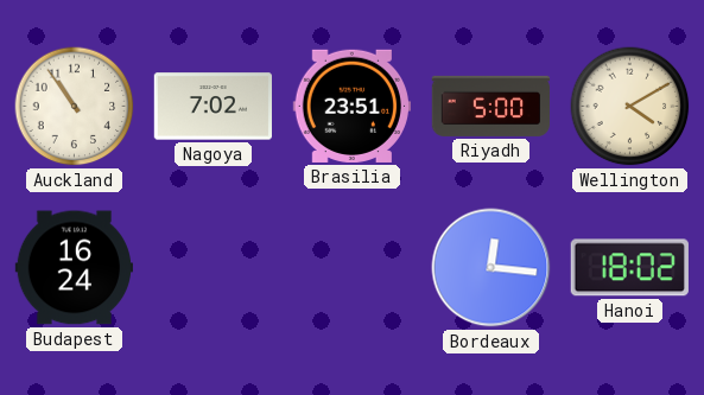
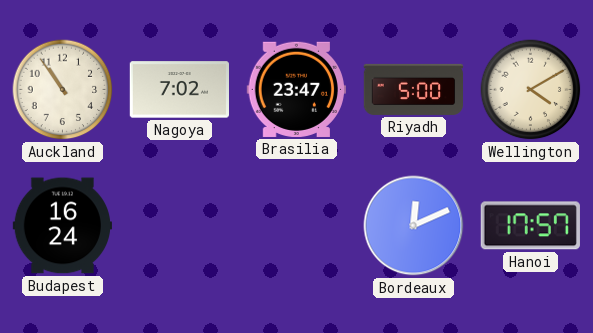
Brasilia: 23:51 -> 23:47
Bordeaux: 12:16 -> 12:11
Hanoi: 18:02 -> 17:57
